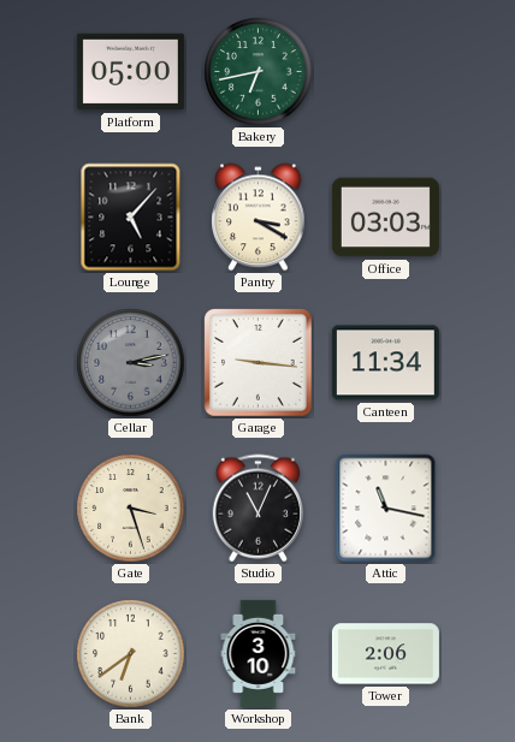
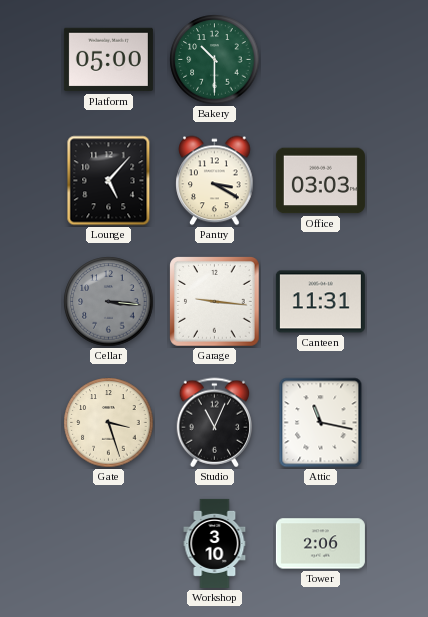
Bakery: 6:43 -> 10:30
Cellar: 3:13 -> 3:16
Canteen: 11:34 -> 11:31
Bank: 6:39 -> none
